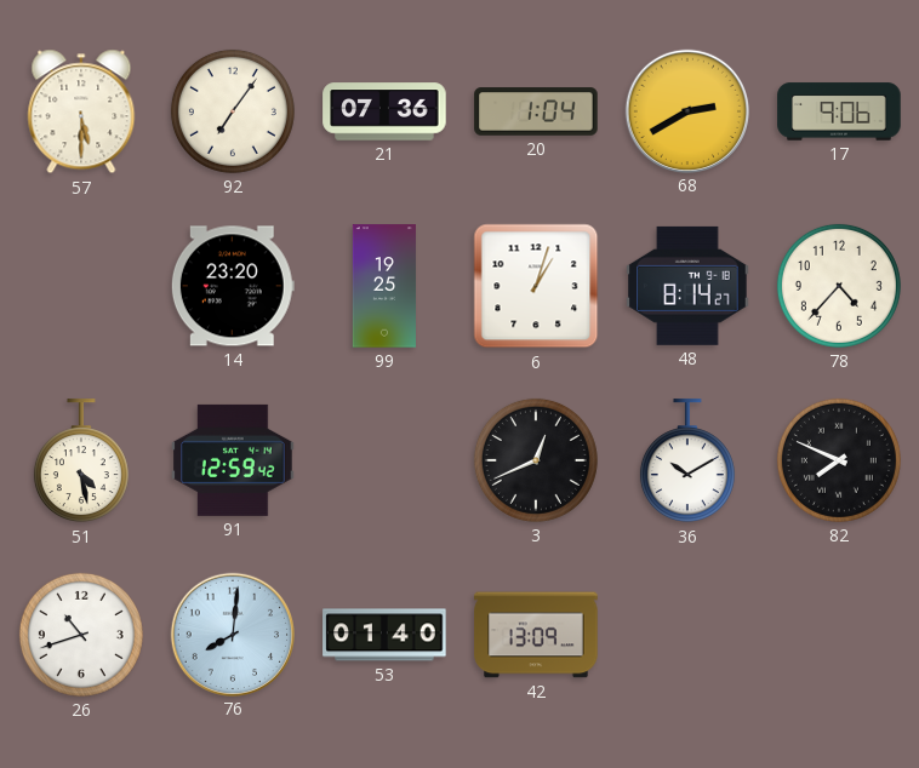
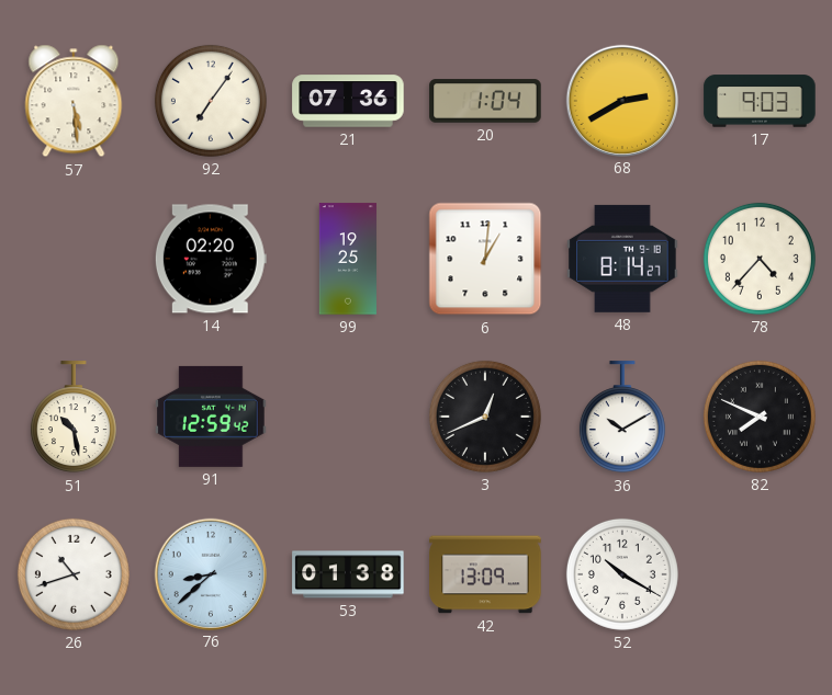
57: 5:30 -> 5:29
17: 9:06 -> 9:03
14: 23:20 -> 02:20
6: 1:03 -> 1:01
51: 4:28 -> 10:28
76: 8:01 -> 8:38
53: 01:40 -> 01:38
52: none -> 10:20
